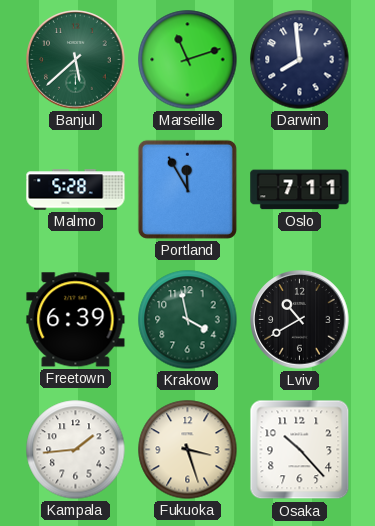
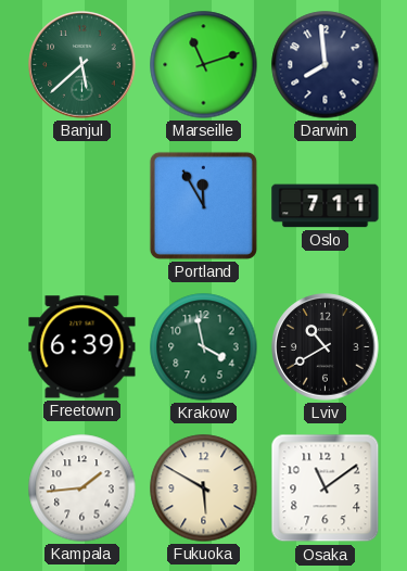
Malmo: 5:28 -> none
Fukuoka: 3:27 -> 5:50
Osaka: 10:23 -> 11:09
